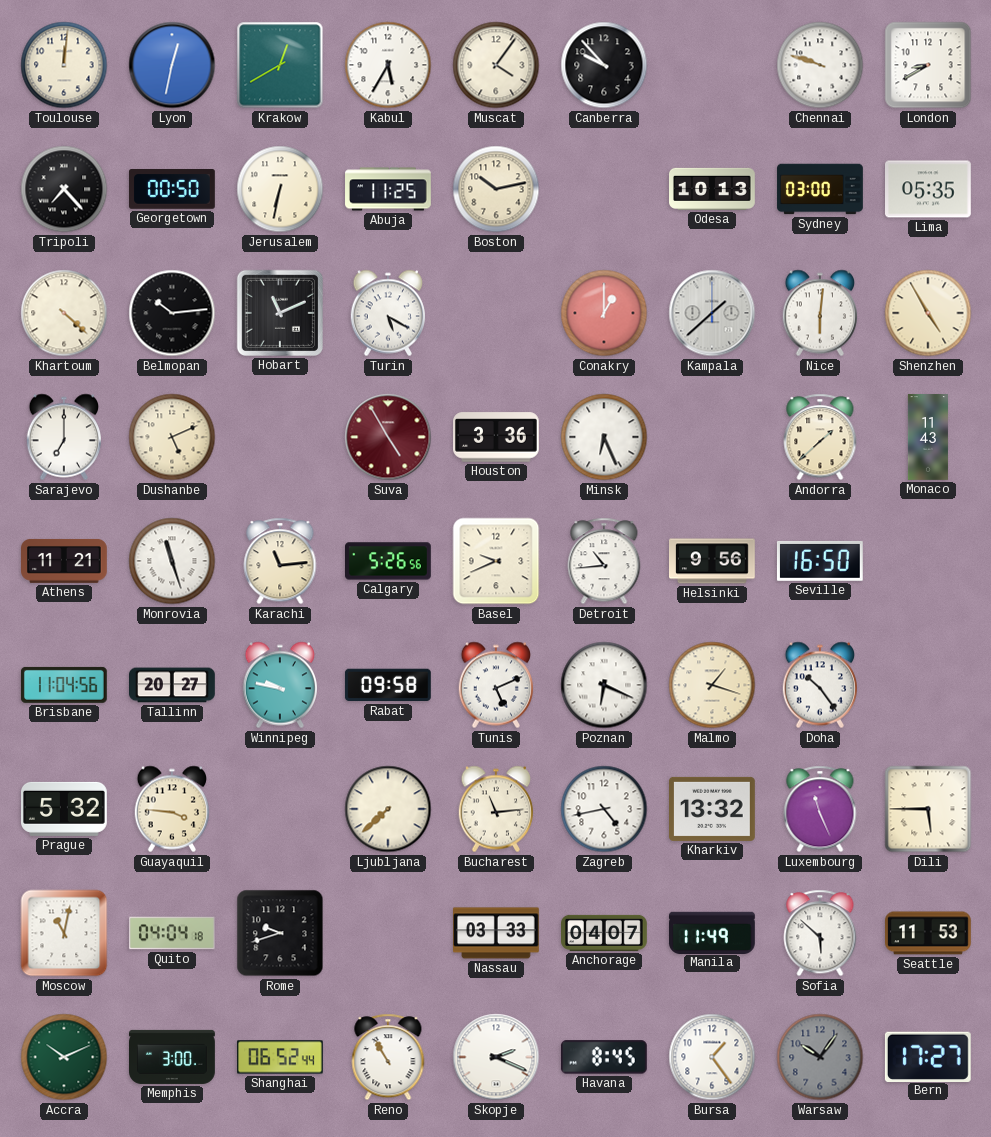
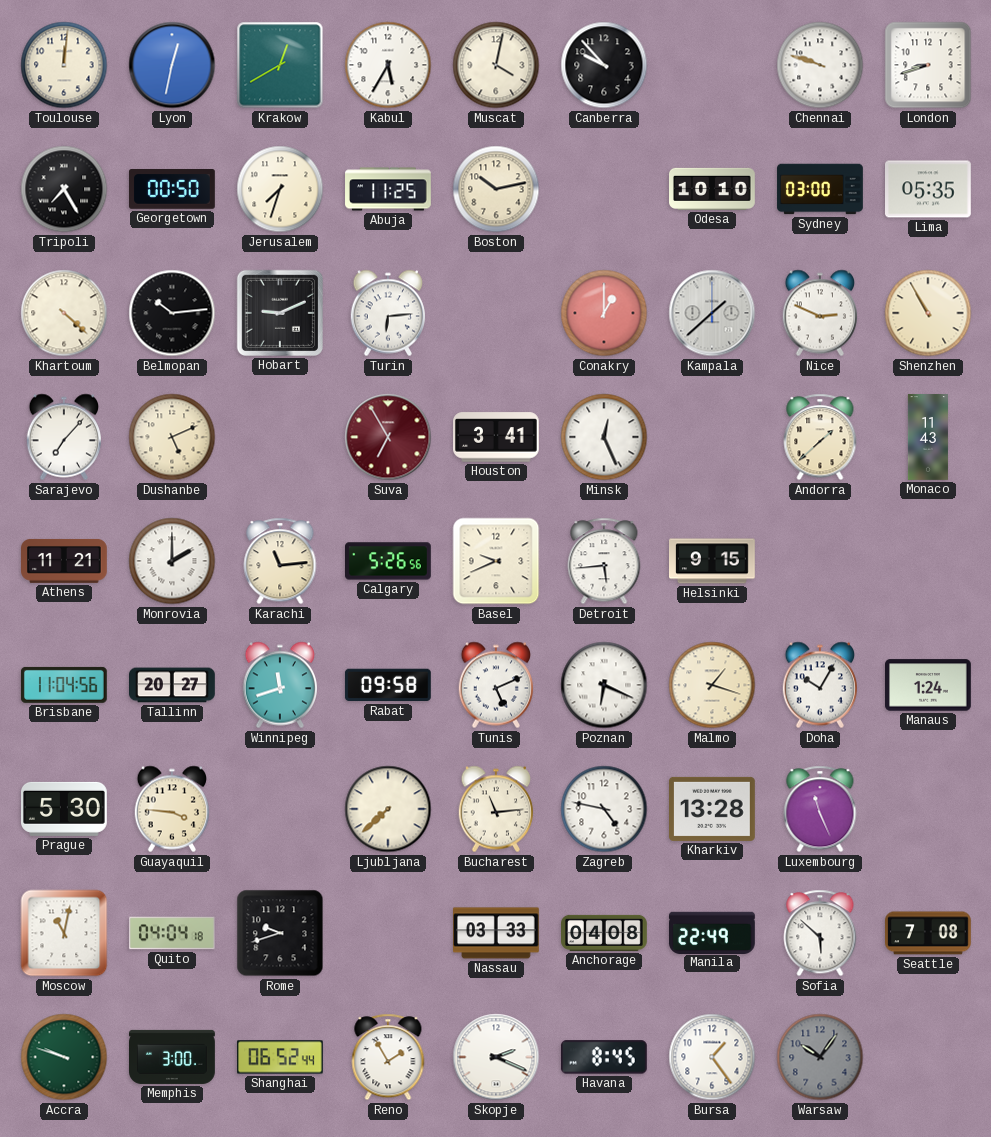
Muscat: 4:06 -> 4:02
London: 8:40 -> 8:42
Tripoli: 7:23 -> 7:25
Jerusalem: 6:32 -> 7:33
Odesa: 10:13 -> 10:10
Hobart: 11:11 -> 9:11
Turin: 5:20 -> 6:14
Nice: 6:01 -> 2:49
Shenzhen: 4:55 -> 10:55
Sarajevo: 7:00 -> 7:07
Suva: 4:55 -> 6:55
Houston: 3:36 -> 3:41
Minsk: 6:26 -> 12:26
Monrovia: 11:27 -> 2:00
Detroit: 10:44 -> 5:44
Helsinki: 9:56 -> 9:15
Seville: 16:50 -> none
Winnipeg: 9:47 -> 11:42
Doha: 10:24 -> 10:05
Manaus: none -> 1:24
Prague: 5:32 -> 5:30
Zagreb: 4:43 -> 4:47
Kharkiv: 13:32 -> 13:28
Dili: 5:45 -> none
Anchorage: 04:07 -> 04:08
Manila: 11:49 -> 22:49
Seattle: 11:53 -> 7:08
Accra: 10:11 -> 9:48
Reno: 10:55 -> 1:55
Bern: 17:27 -> none
